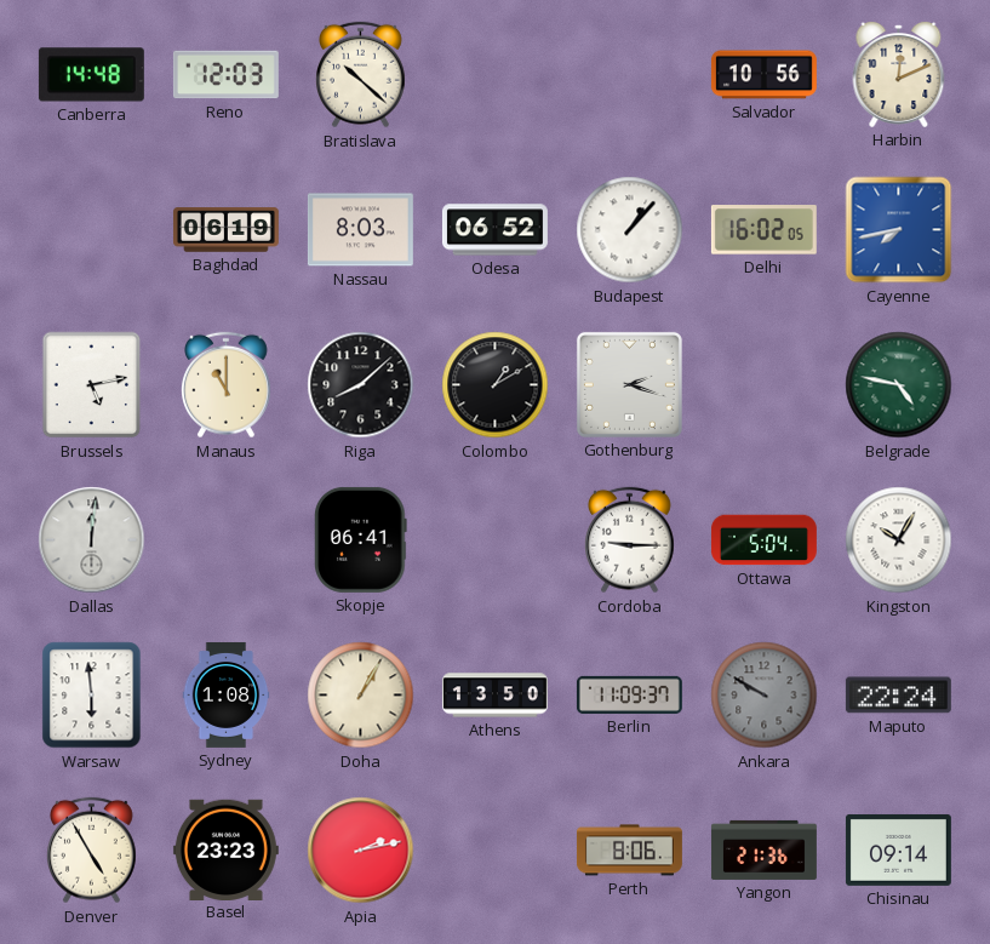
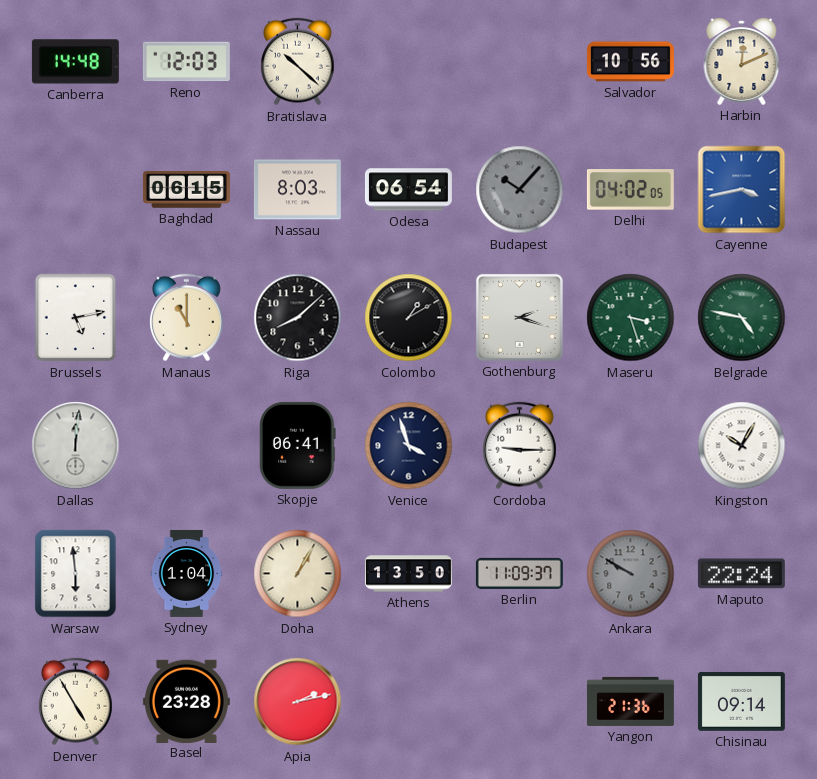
Baghdad: 06:19 -> 06:15
Odesa: 06:52 -> 06:54
Budapest: 1:07 -> 10:07
Budapest dial: white -> grey
Delhi: 16:02 -> 04:02
Cayenne: 7:43 -> 3:43
Maseru: none -> 3:27
Venice: none -> 3:57
Ottawa: 5:04 -> none
Sydney: 1:08 -> 1:04
Basel: 23:23 -> 23:28
Perth: 8:06 -> none
